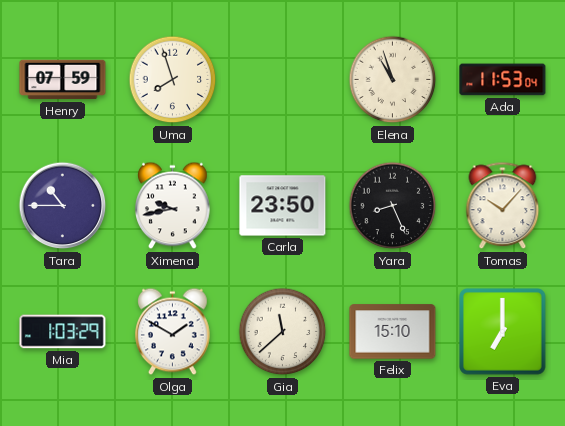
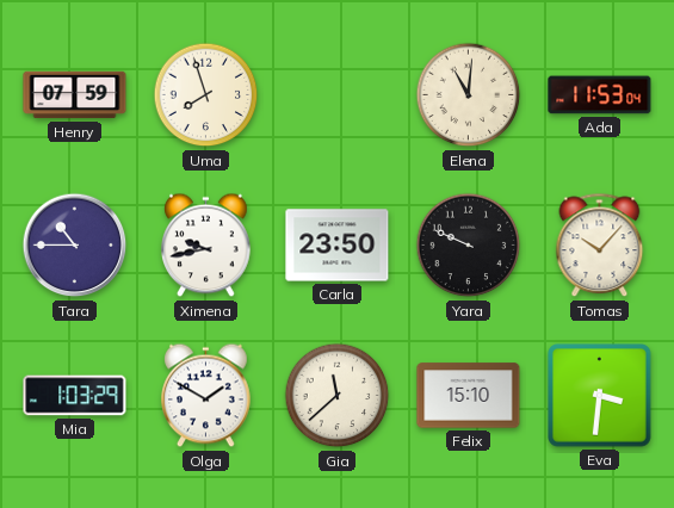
Elena: 10:57 -> 11:01
Yara: 8:26 -> 9:49
Eva: 7:00 -> 3:31
